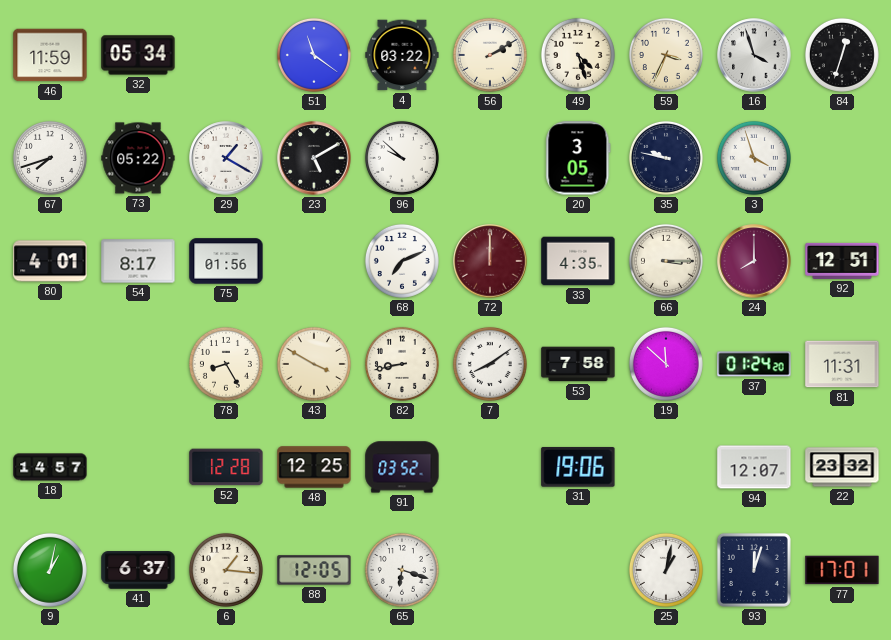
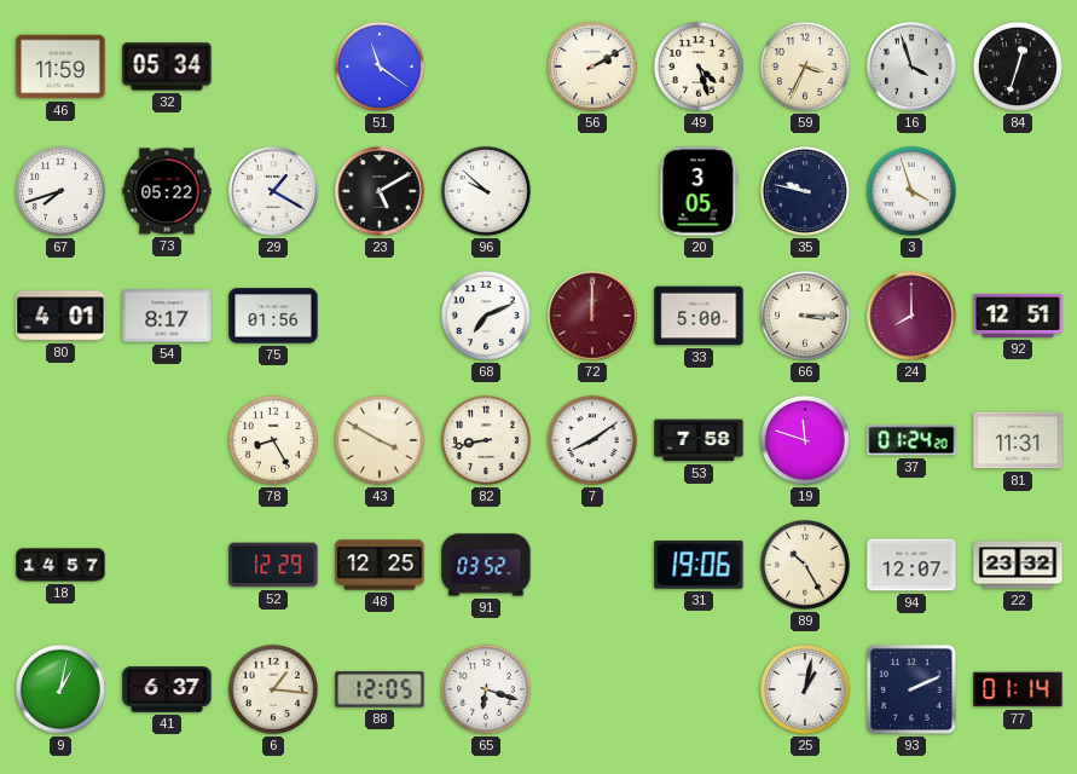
4: 03:22 -> none
33: 4:35 -> 5:00
19: 11:52 -> 11:48
52: 12:28 -> 12:29
89: none -> 10:25
93: 12:03 -> 2:11
77: 17:01 -> 01:14
